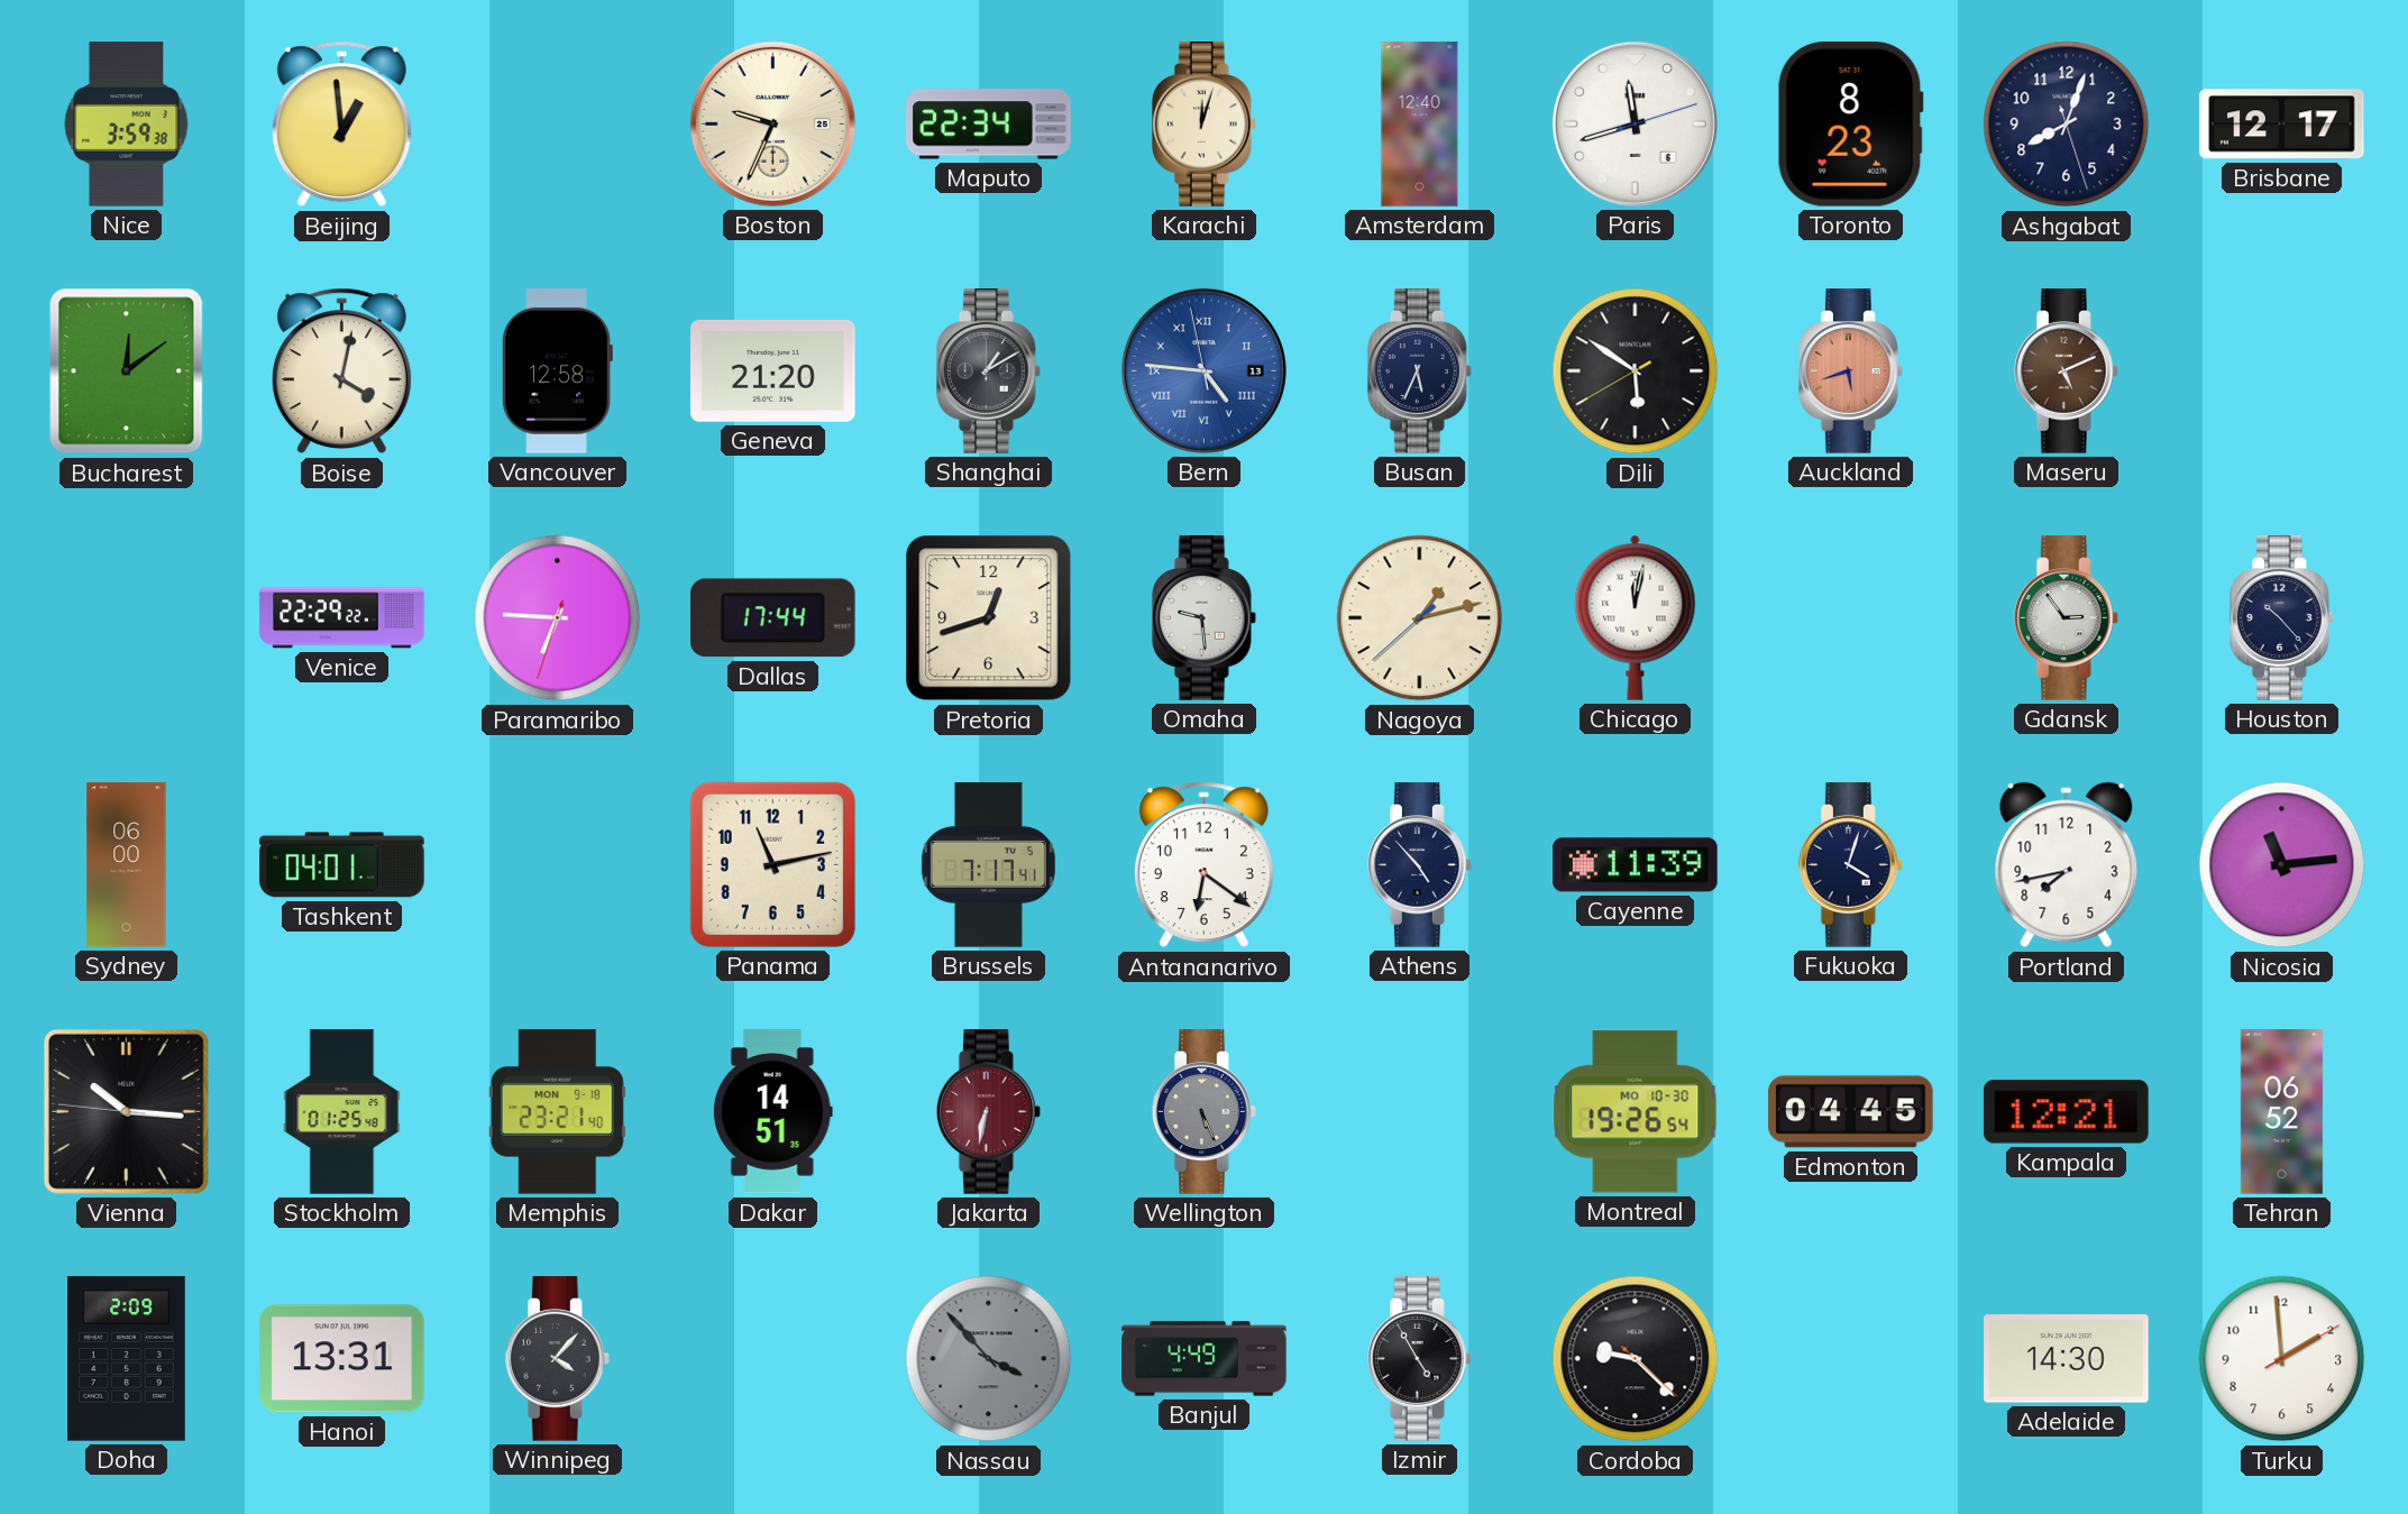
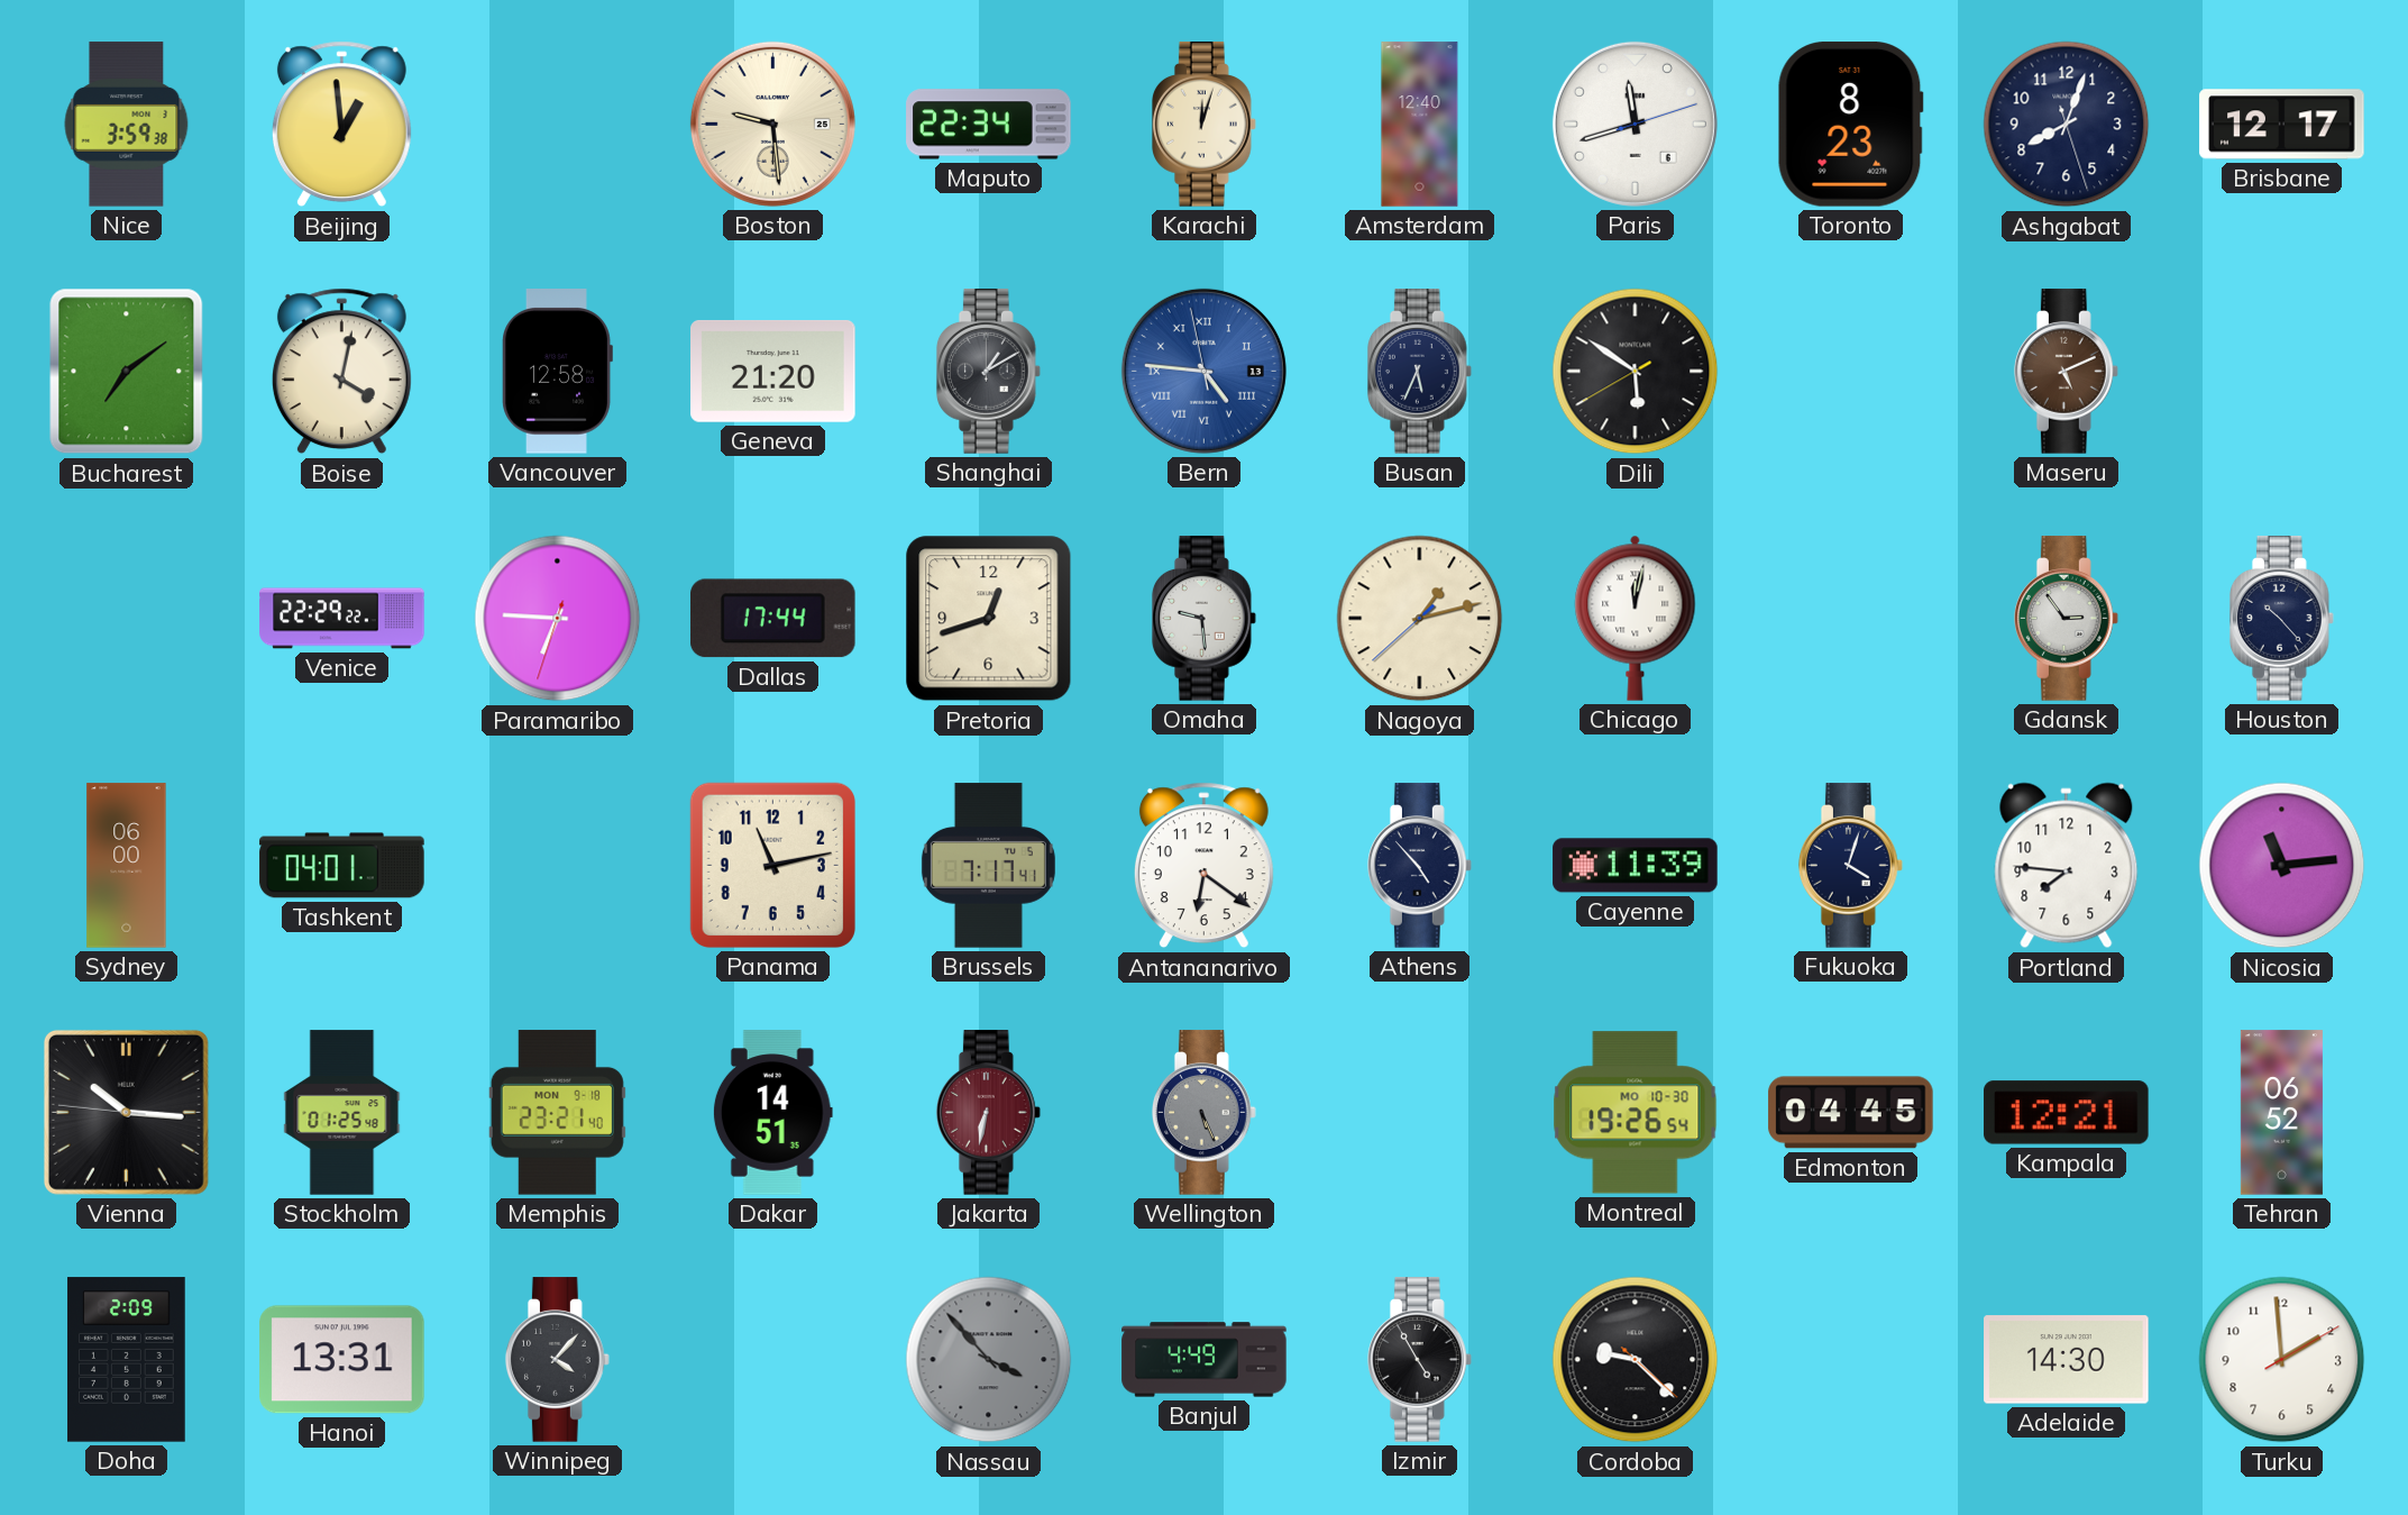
Boston: 9:34 -> 9:29
Bucharest: 12:09 -> 7:09
Auckland: 5:42 -> none
Portland: 7:43 -> 7:46
